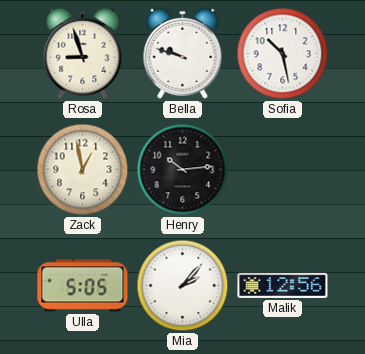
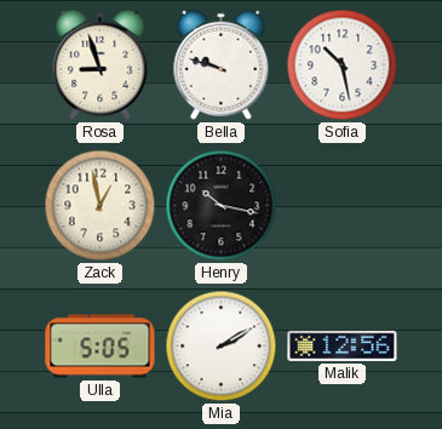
Henry: 10:14 -> 10:17
Mia: 2:07 -> 2:10
